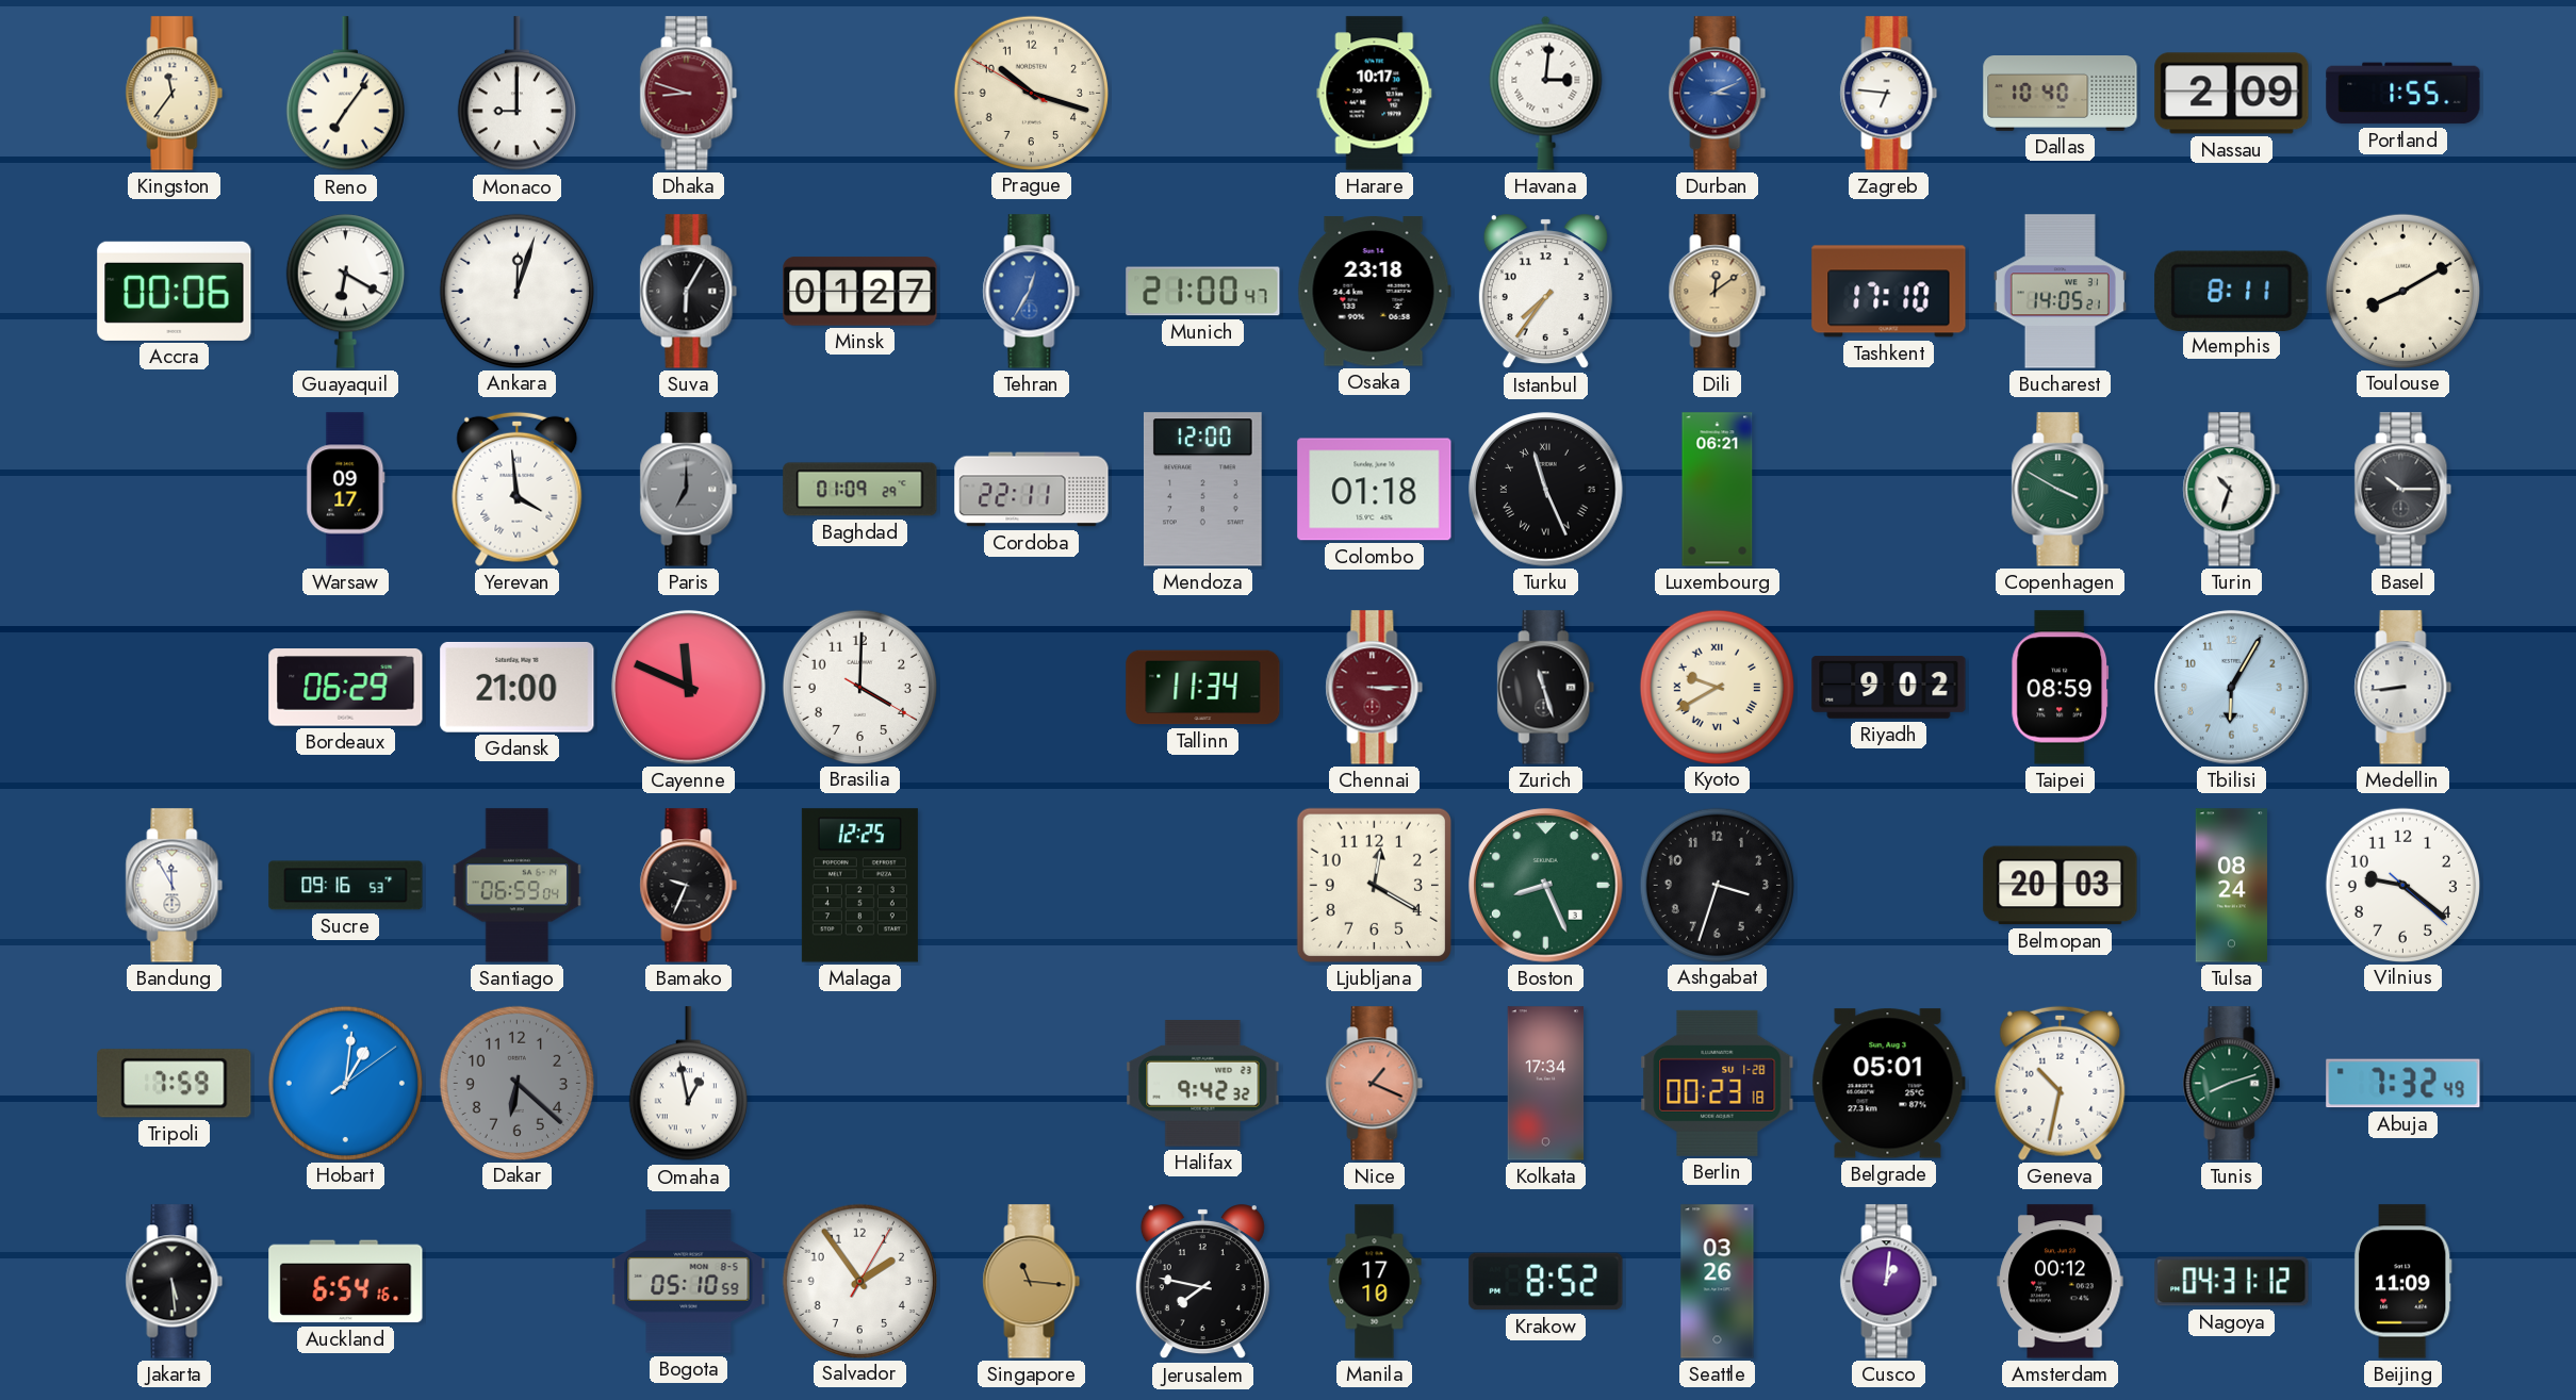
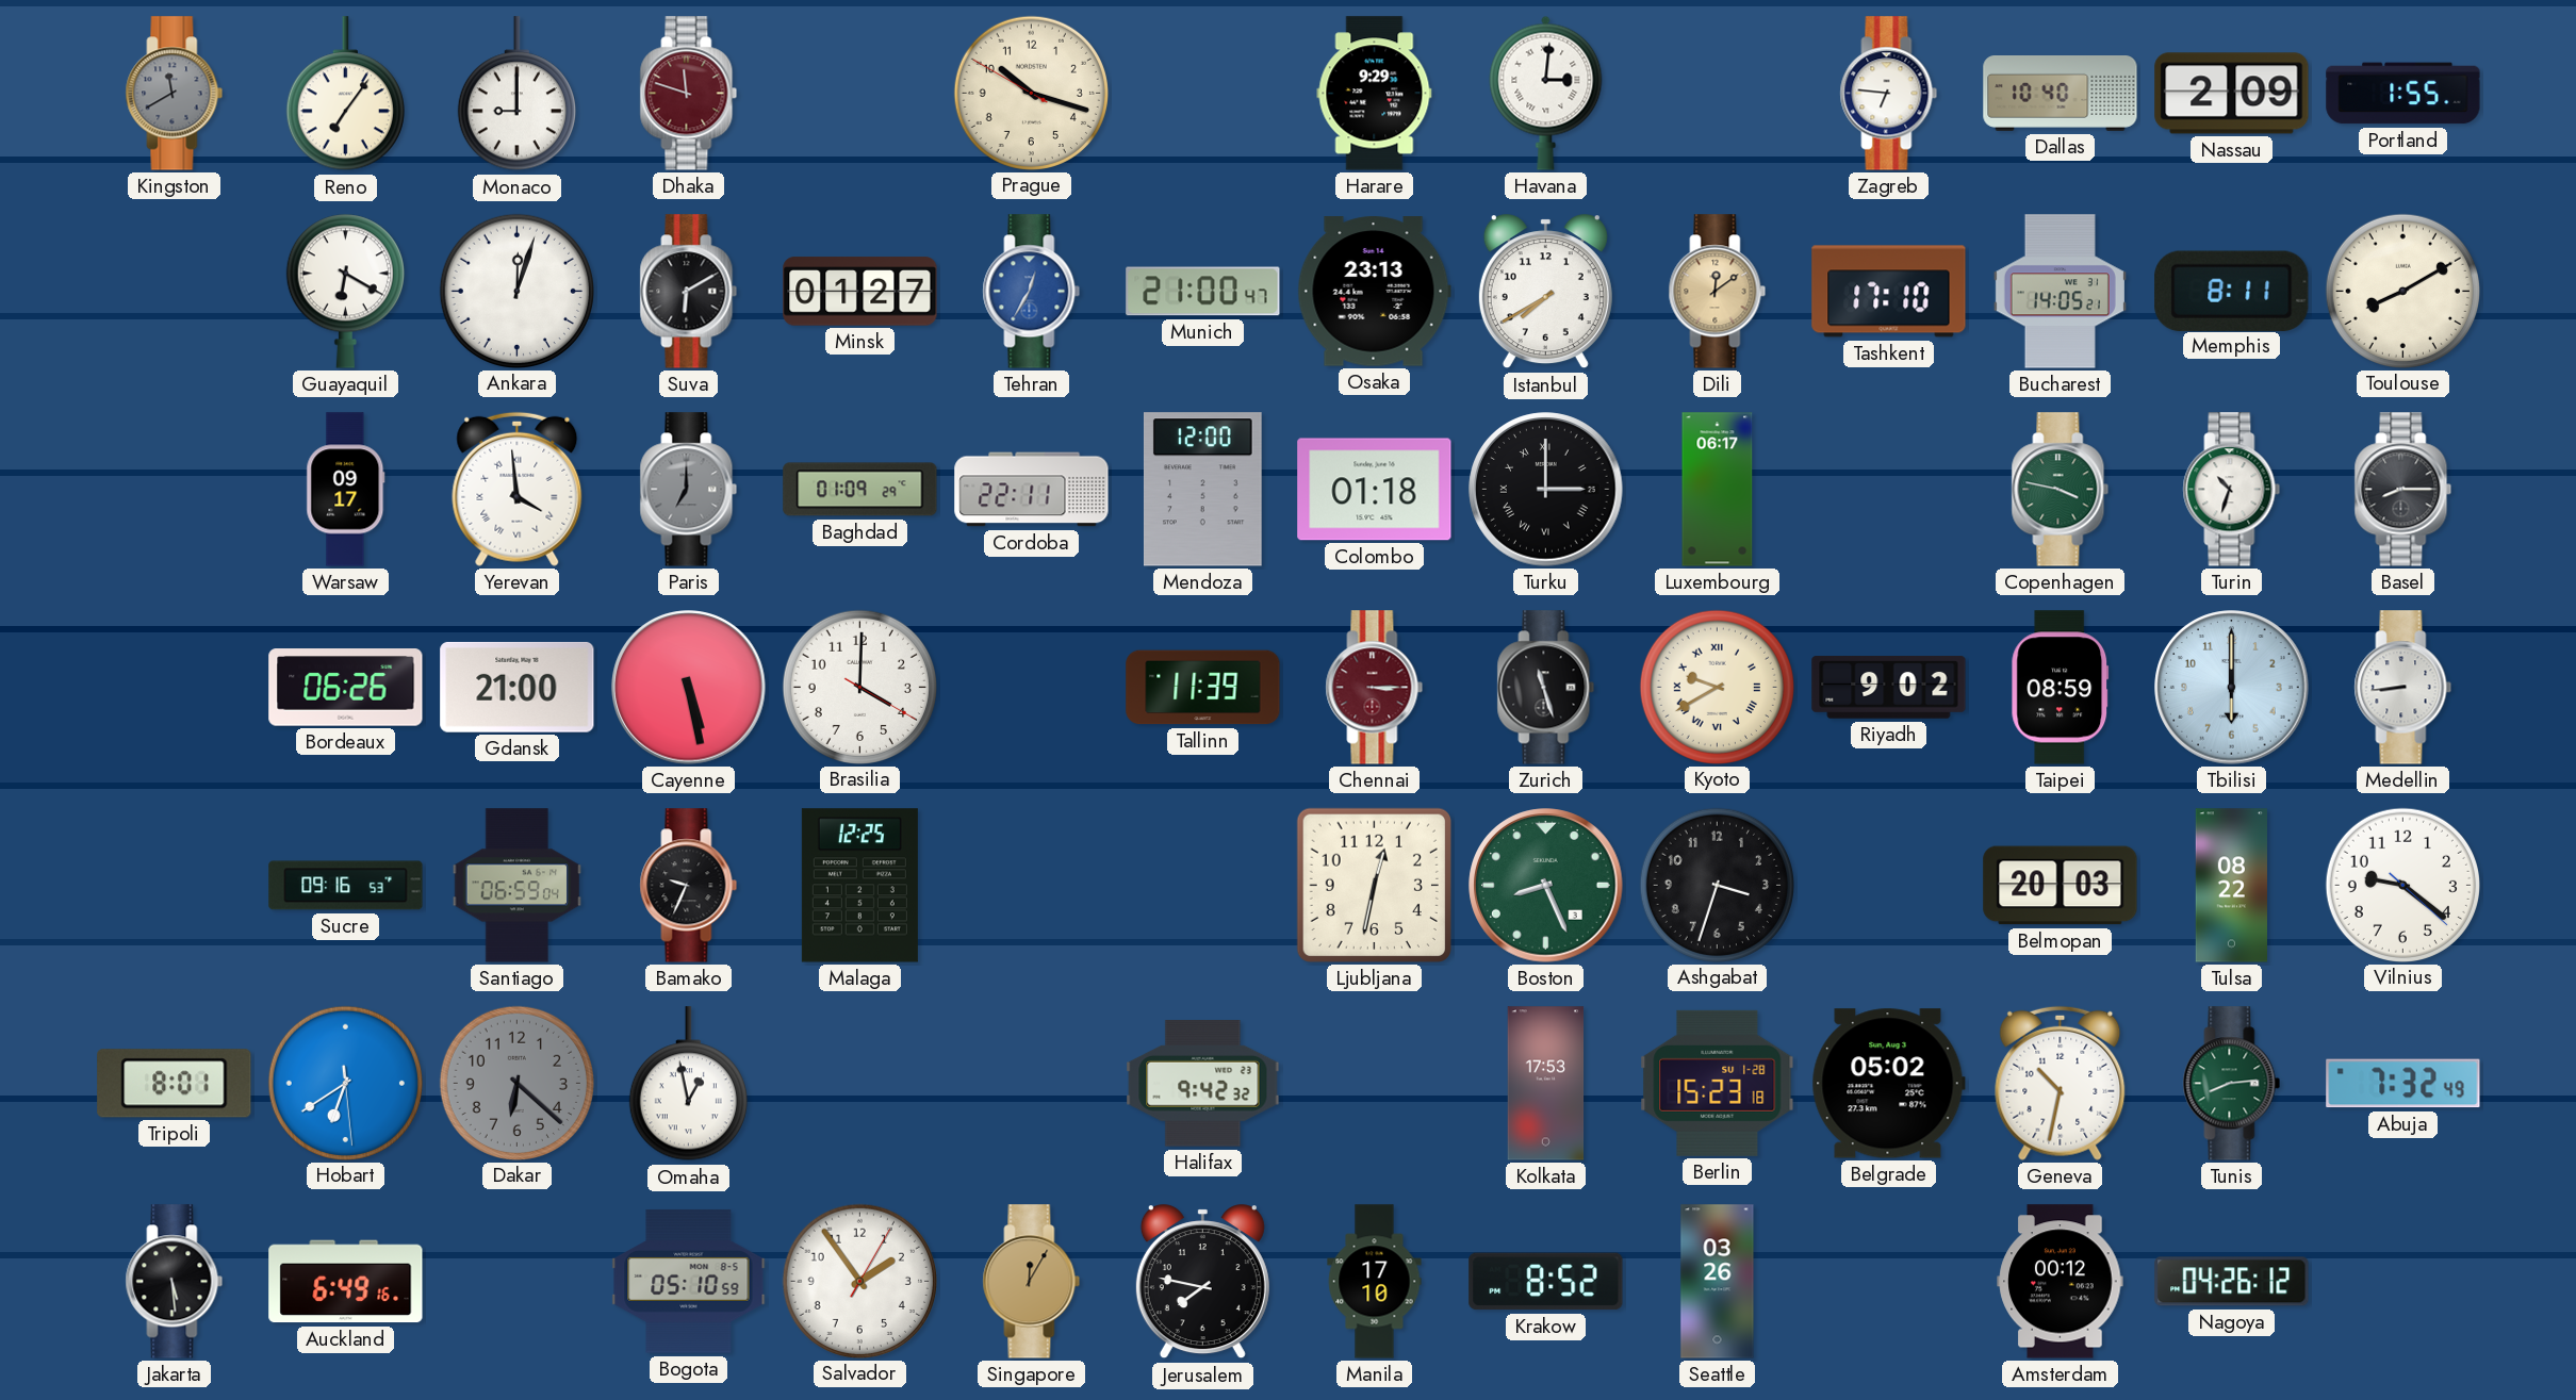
Kingston: 11:36 -> 11:40
Kingston dial: cream -> grey
Dhaka: 8:48 -> 11:48
Harare: 10:17 -> 9:29
Durban: 3:11 -> none
Accra: 00:06 -> none
Suva: 6:05 -> 6:10
Osaka: 23:18 -> 23:13
Istanbul: 7:36 -> 7:40
Turku: 11:26 -> 3:00
Luxembourg: 06:21 -> 06:17
Copenhagen: 3:50 -> 3:47
Basel: 10:15 -> 8:15
Bordeaux: 06:29 -> 06:26
Cayenne: 11:49 -> 5:28
Tallinn: 11:34 -> 11:39
Tbilisi: 6:05 -> 6:00
Bandung: 11:55 -> none
Ljubljana: 12:20 -> 12:32
Tulsa: 08:24 -> 08:22
Tripoli: 7:59 -> 8:01
Hobart: 1:01 -> 6:39
Nice: 1:19 -> none
Kolkata: 17:34 -> 17:53
Berlin: 00:23 -> 15:23
Belgrade: 05:01 -> 05:02
Tunis: 8:12 -> 8:14
Auckland: 6:54 -> 6:49
Singapore: 11:16 -> 12:05
Cusco: 1:01 -> none
Nagoya: 04:31 -> 04:26
Beijing: 11:09 -> none
